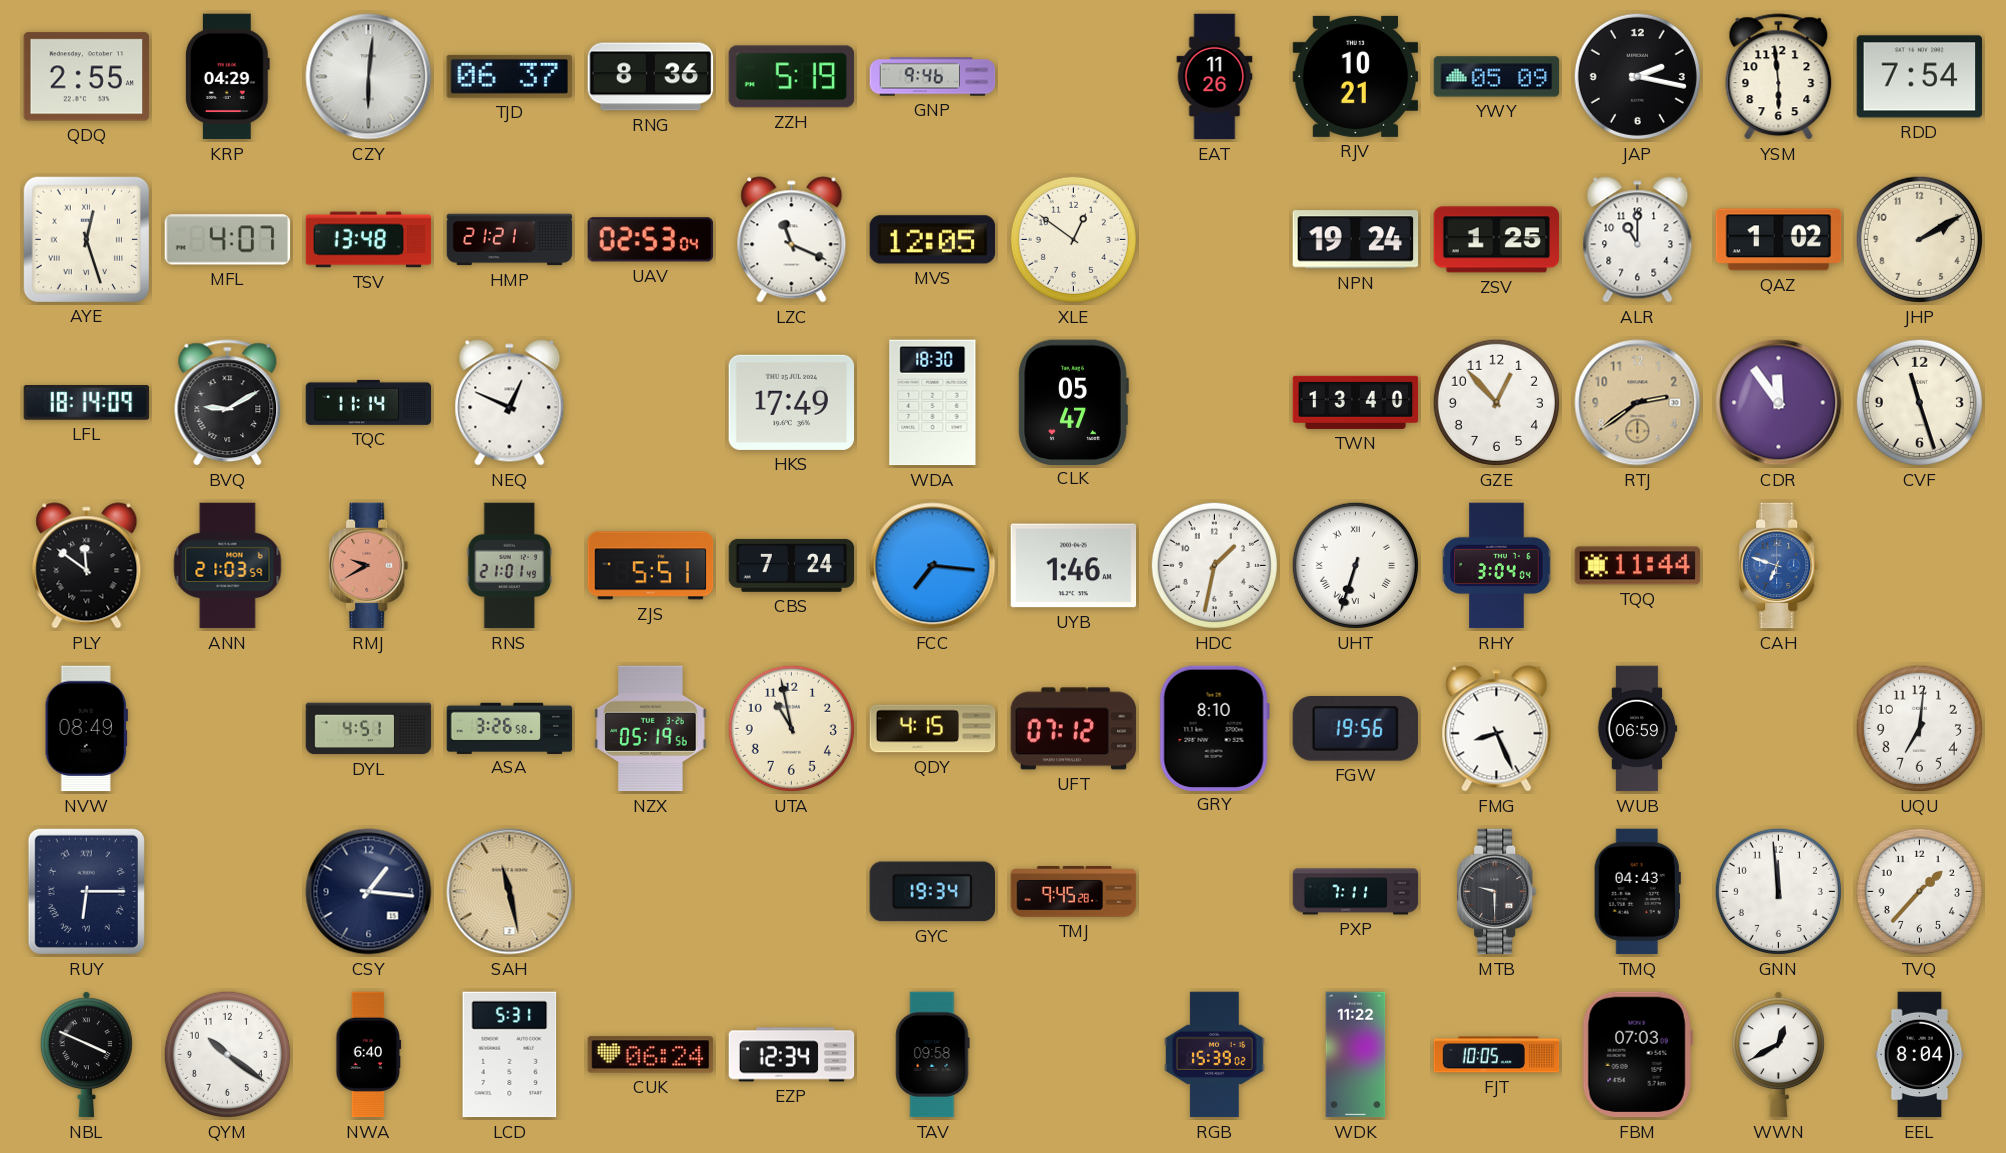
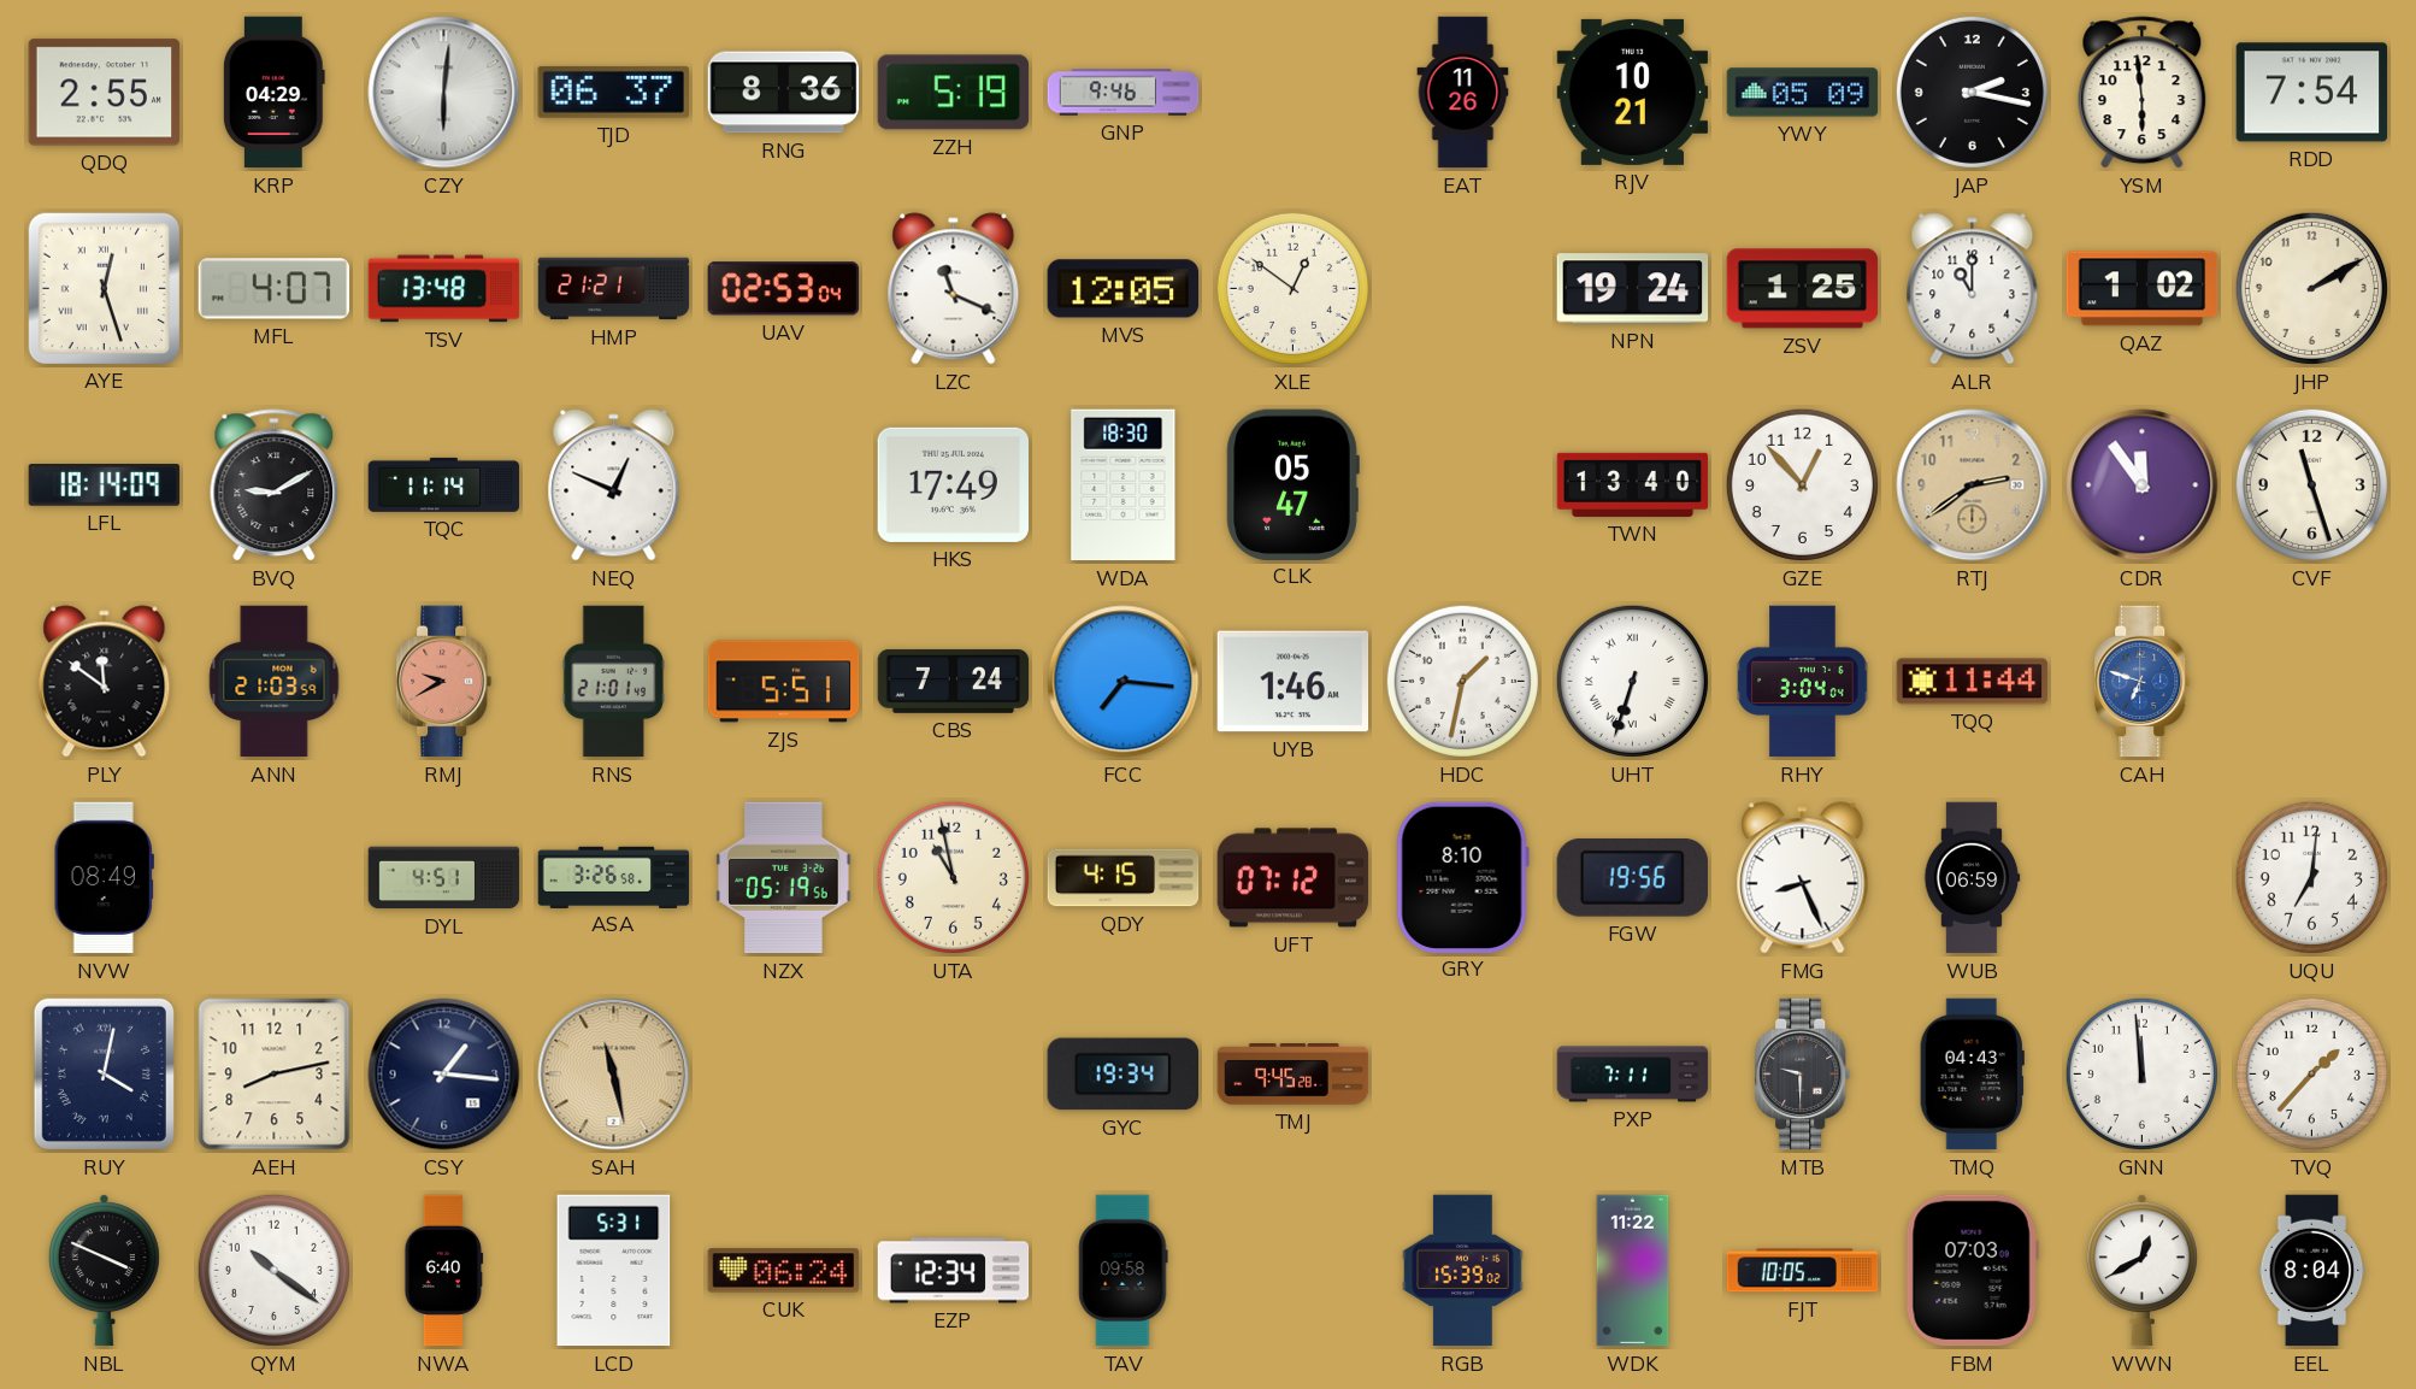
RUY: 6:15 -> 4:02
AEH: none -> 8:13
